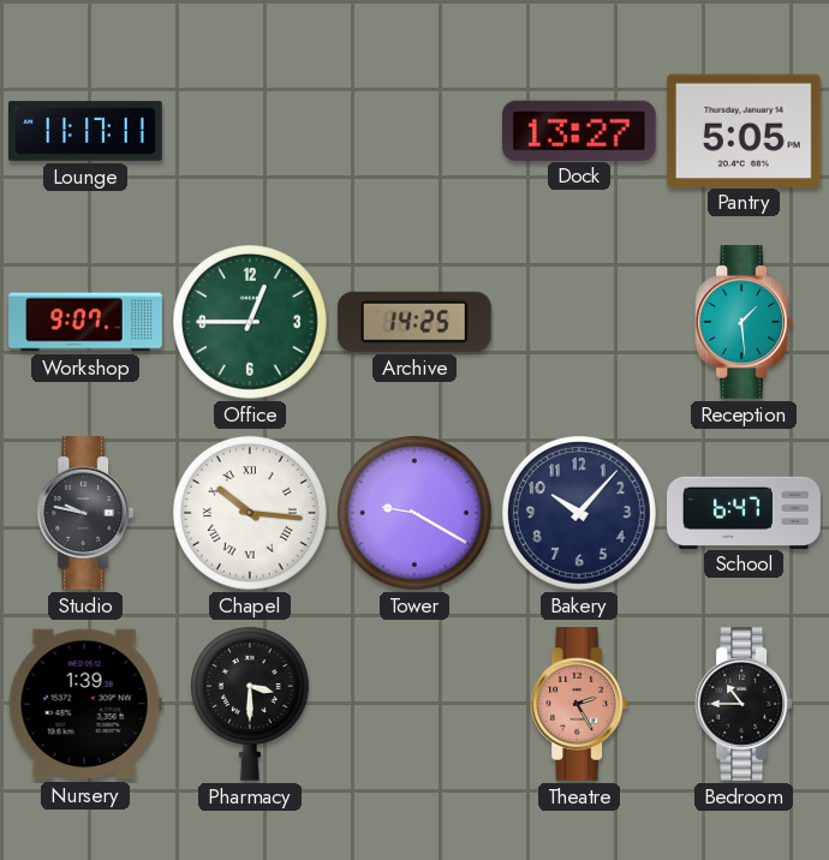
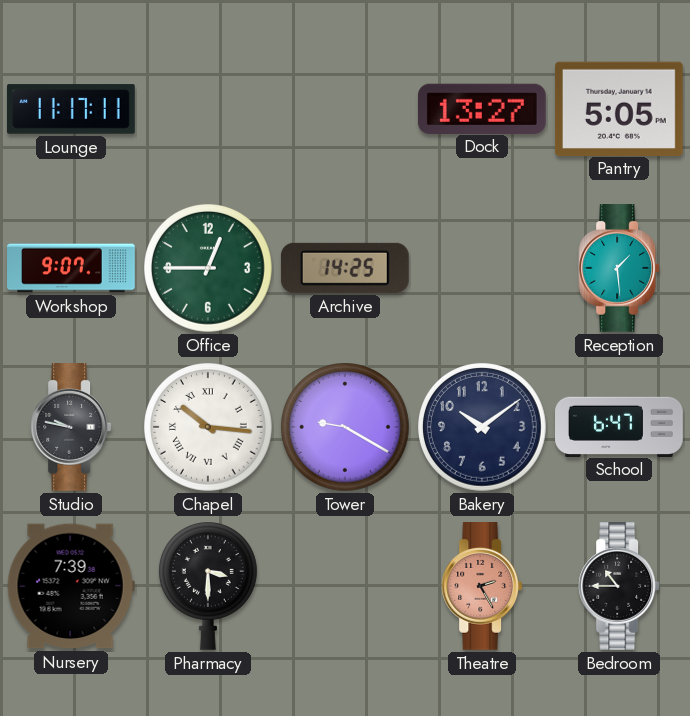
Bakery: 10:07 -> 10:09
Nursery: 1:39 -> 7:39
